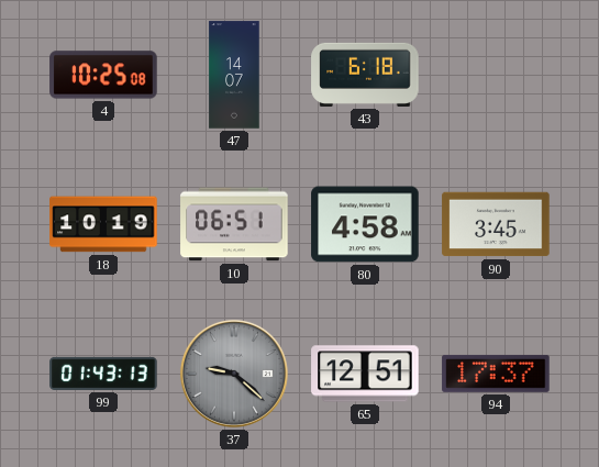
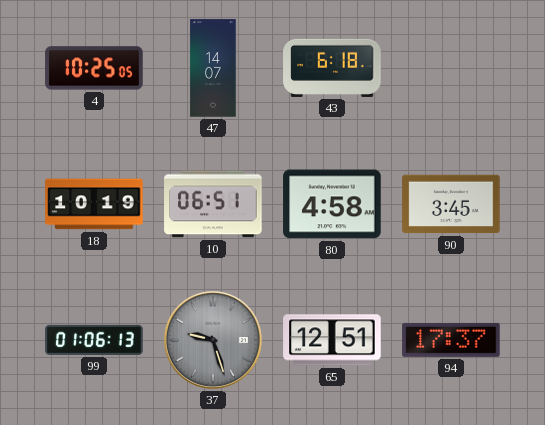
4: 10:25:08 -> 10:25:05
99: 01:43 -> 01:06
37: 9:22 -> 9:27
